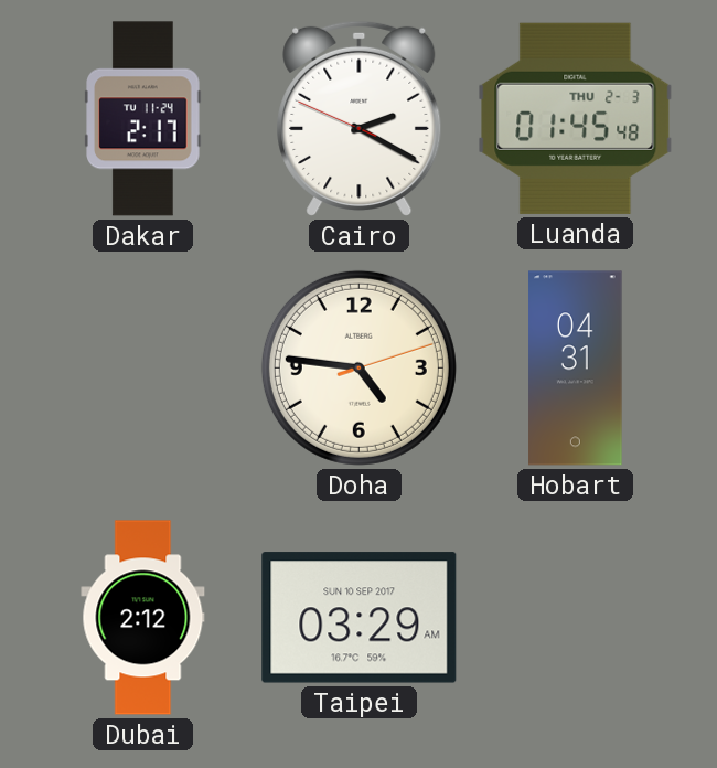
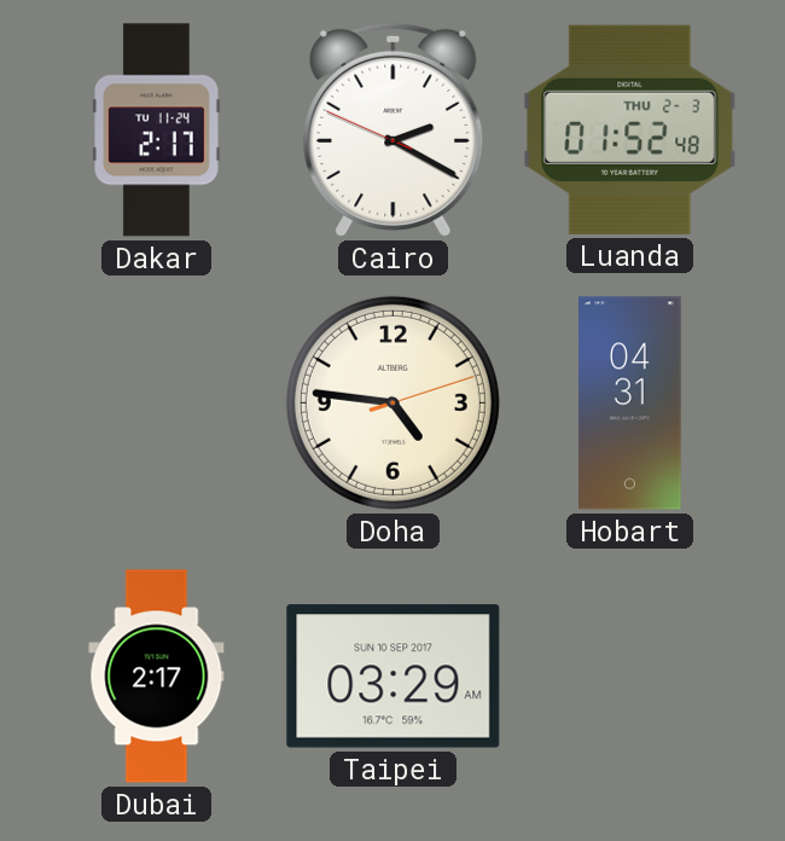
Luanda: 01:45 -> 01:52
Dubai: 2:12 -> 2:17
